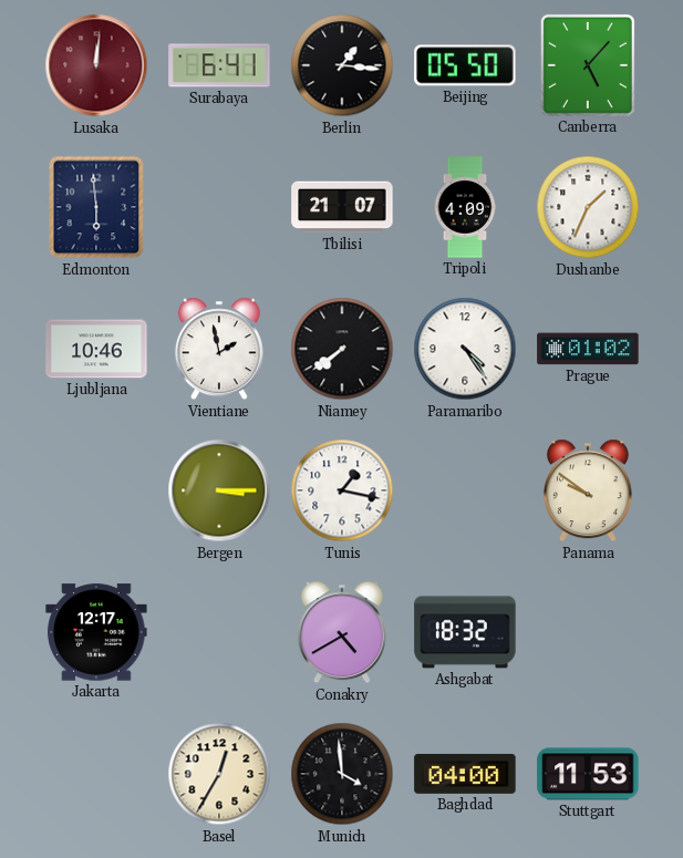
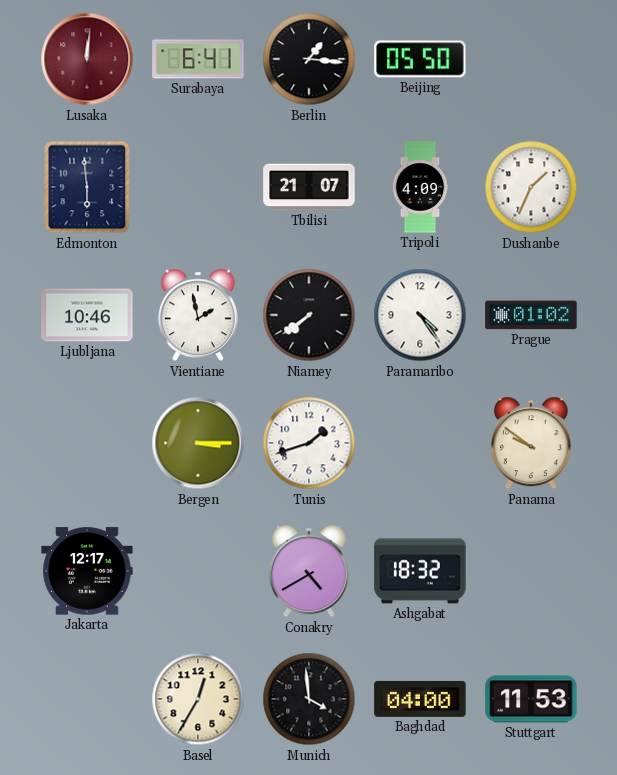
Canberra: 5:07 -> none
Tunis: 1:17 -> 1:42
